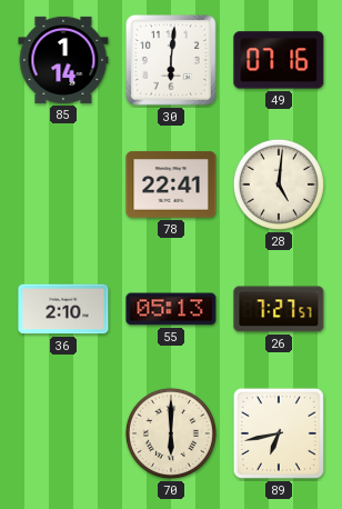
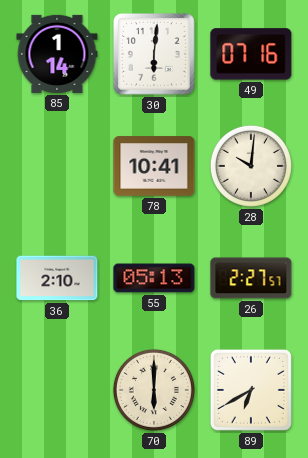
78: 22:41 -> 10:41
28: 5:01 -> 10:01
26: 7:27 -> 2:27
89: 6:43 -> 6:40
